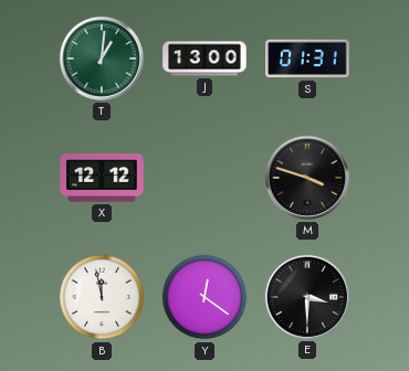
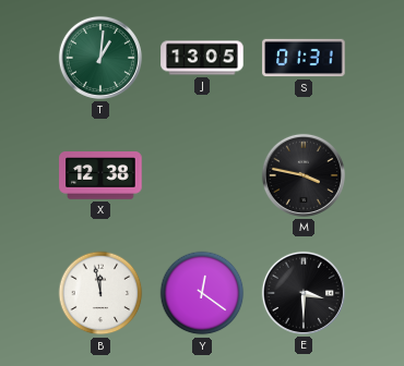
J: 13:00 -> 13:05
X: 12:12 -> 12:38
M: 3:48 -> 3:47
